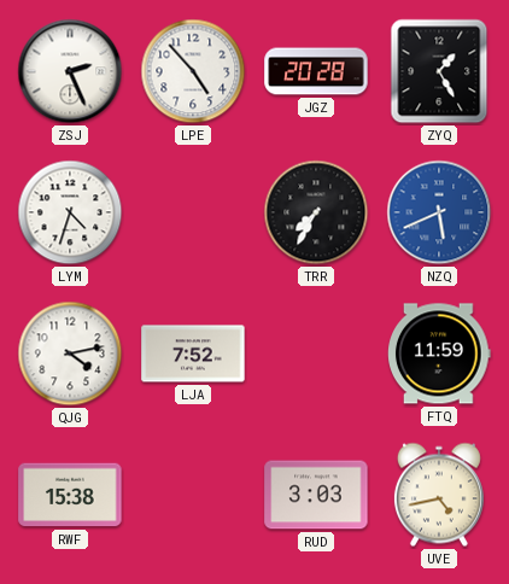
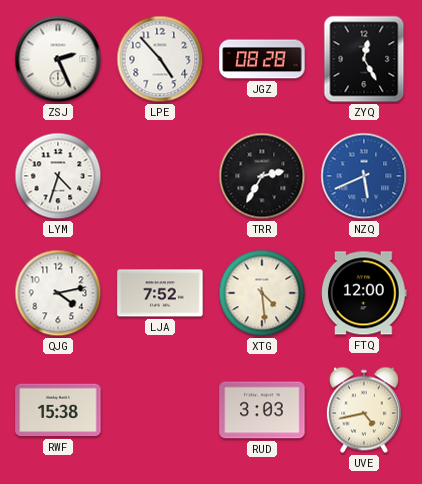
JGZ: 20:28 -> 08:28
ZYQ: 1:25 -> 12:25
TRR: 7:35 -> 2:35
XTG: none -> 4:29
FTQ: 11:59 -> 12:00
